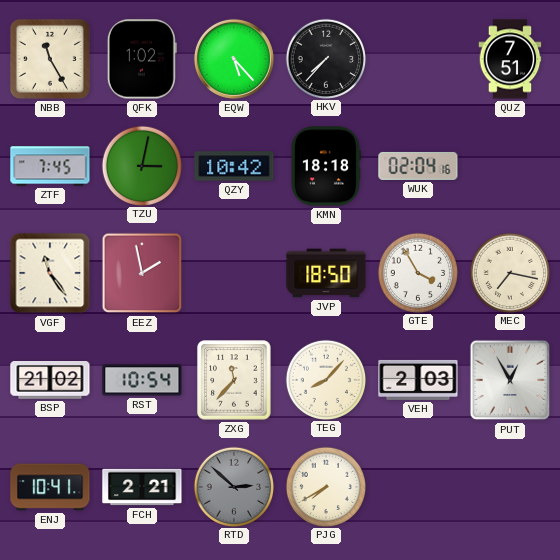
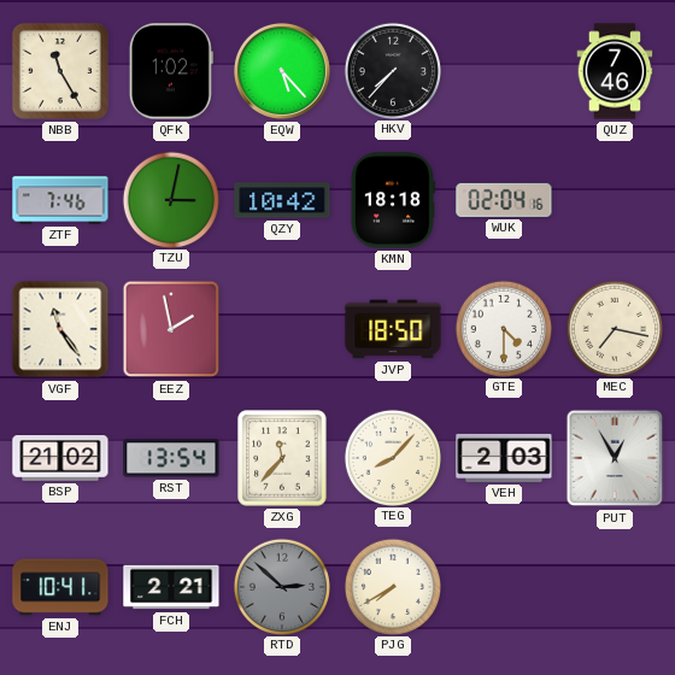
QUZ: 7:51 -> 7:46
ZTF: 7:45 -> 7:46
GTE: 3:55 -> 4:30
RST: 10:54 -> 13:54
